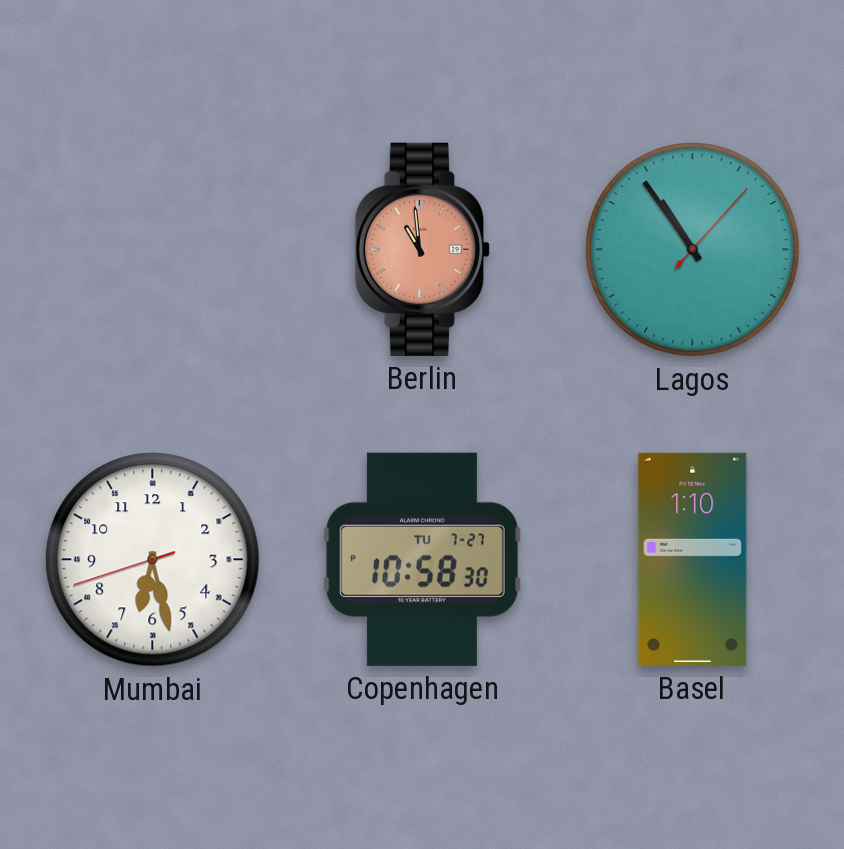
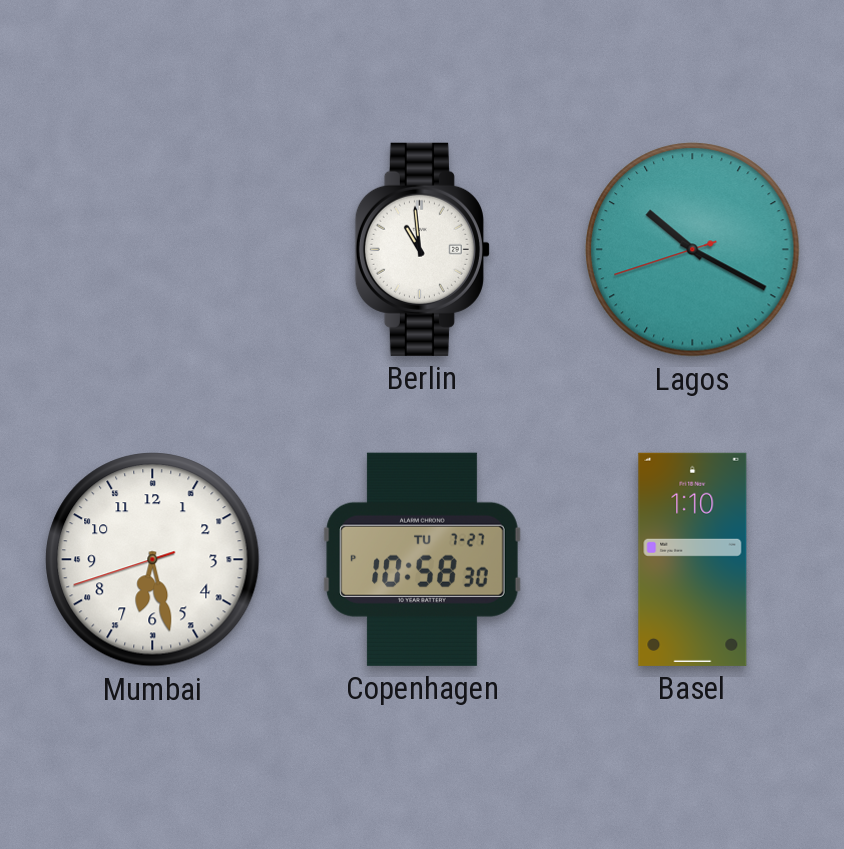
Berlin dial: salmon -> white
Lagos: 10:54 -> 10:19
